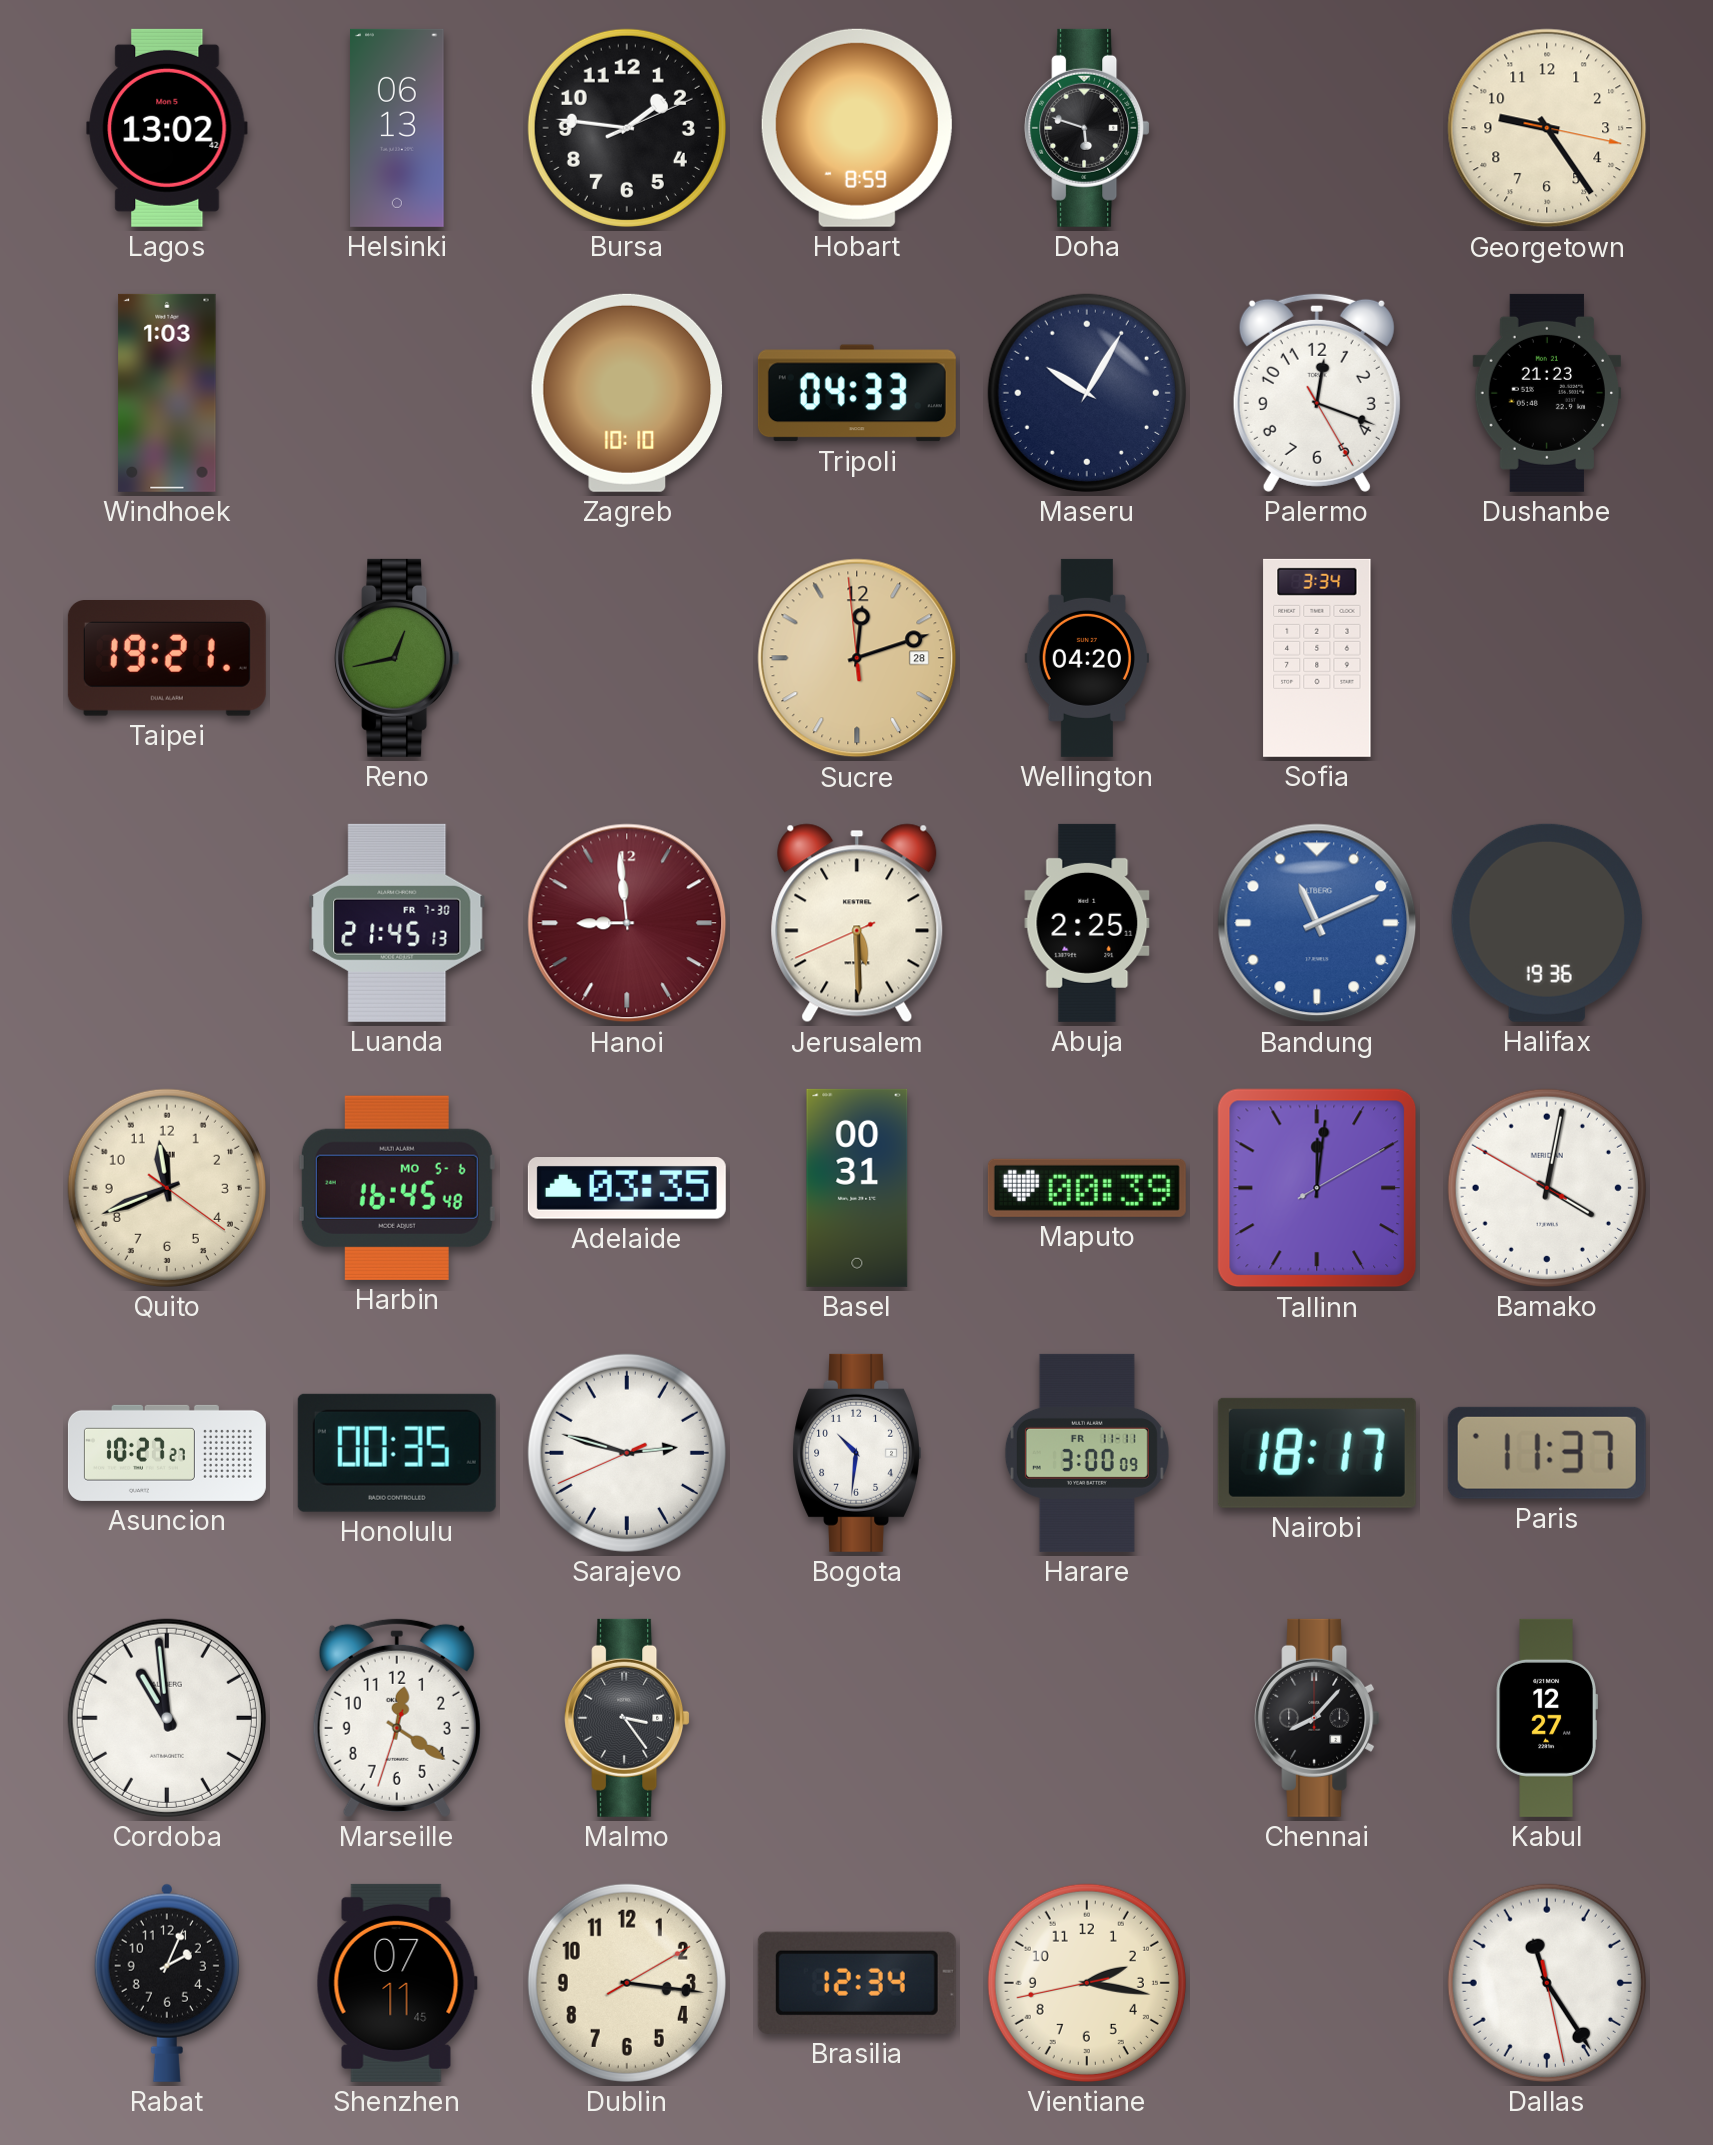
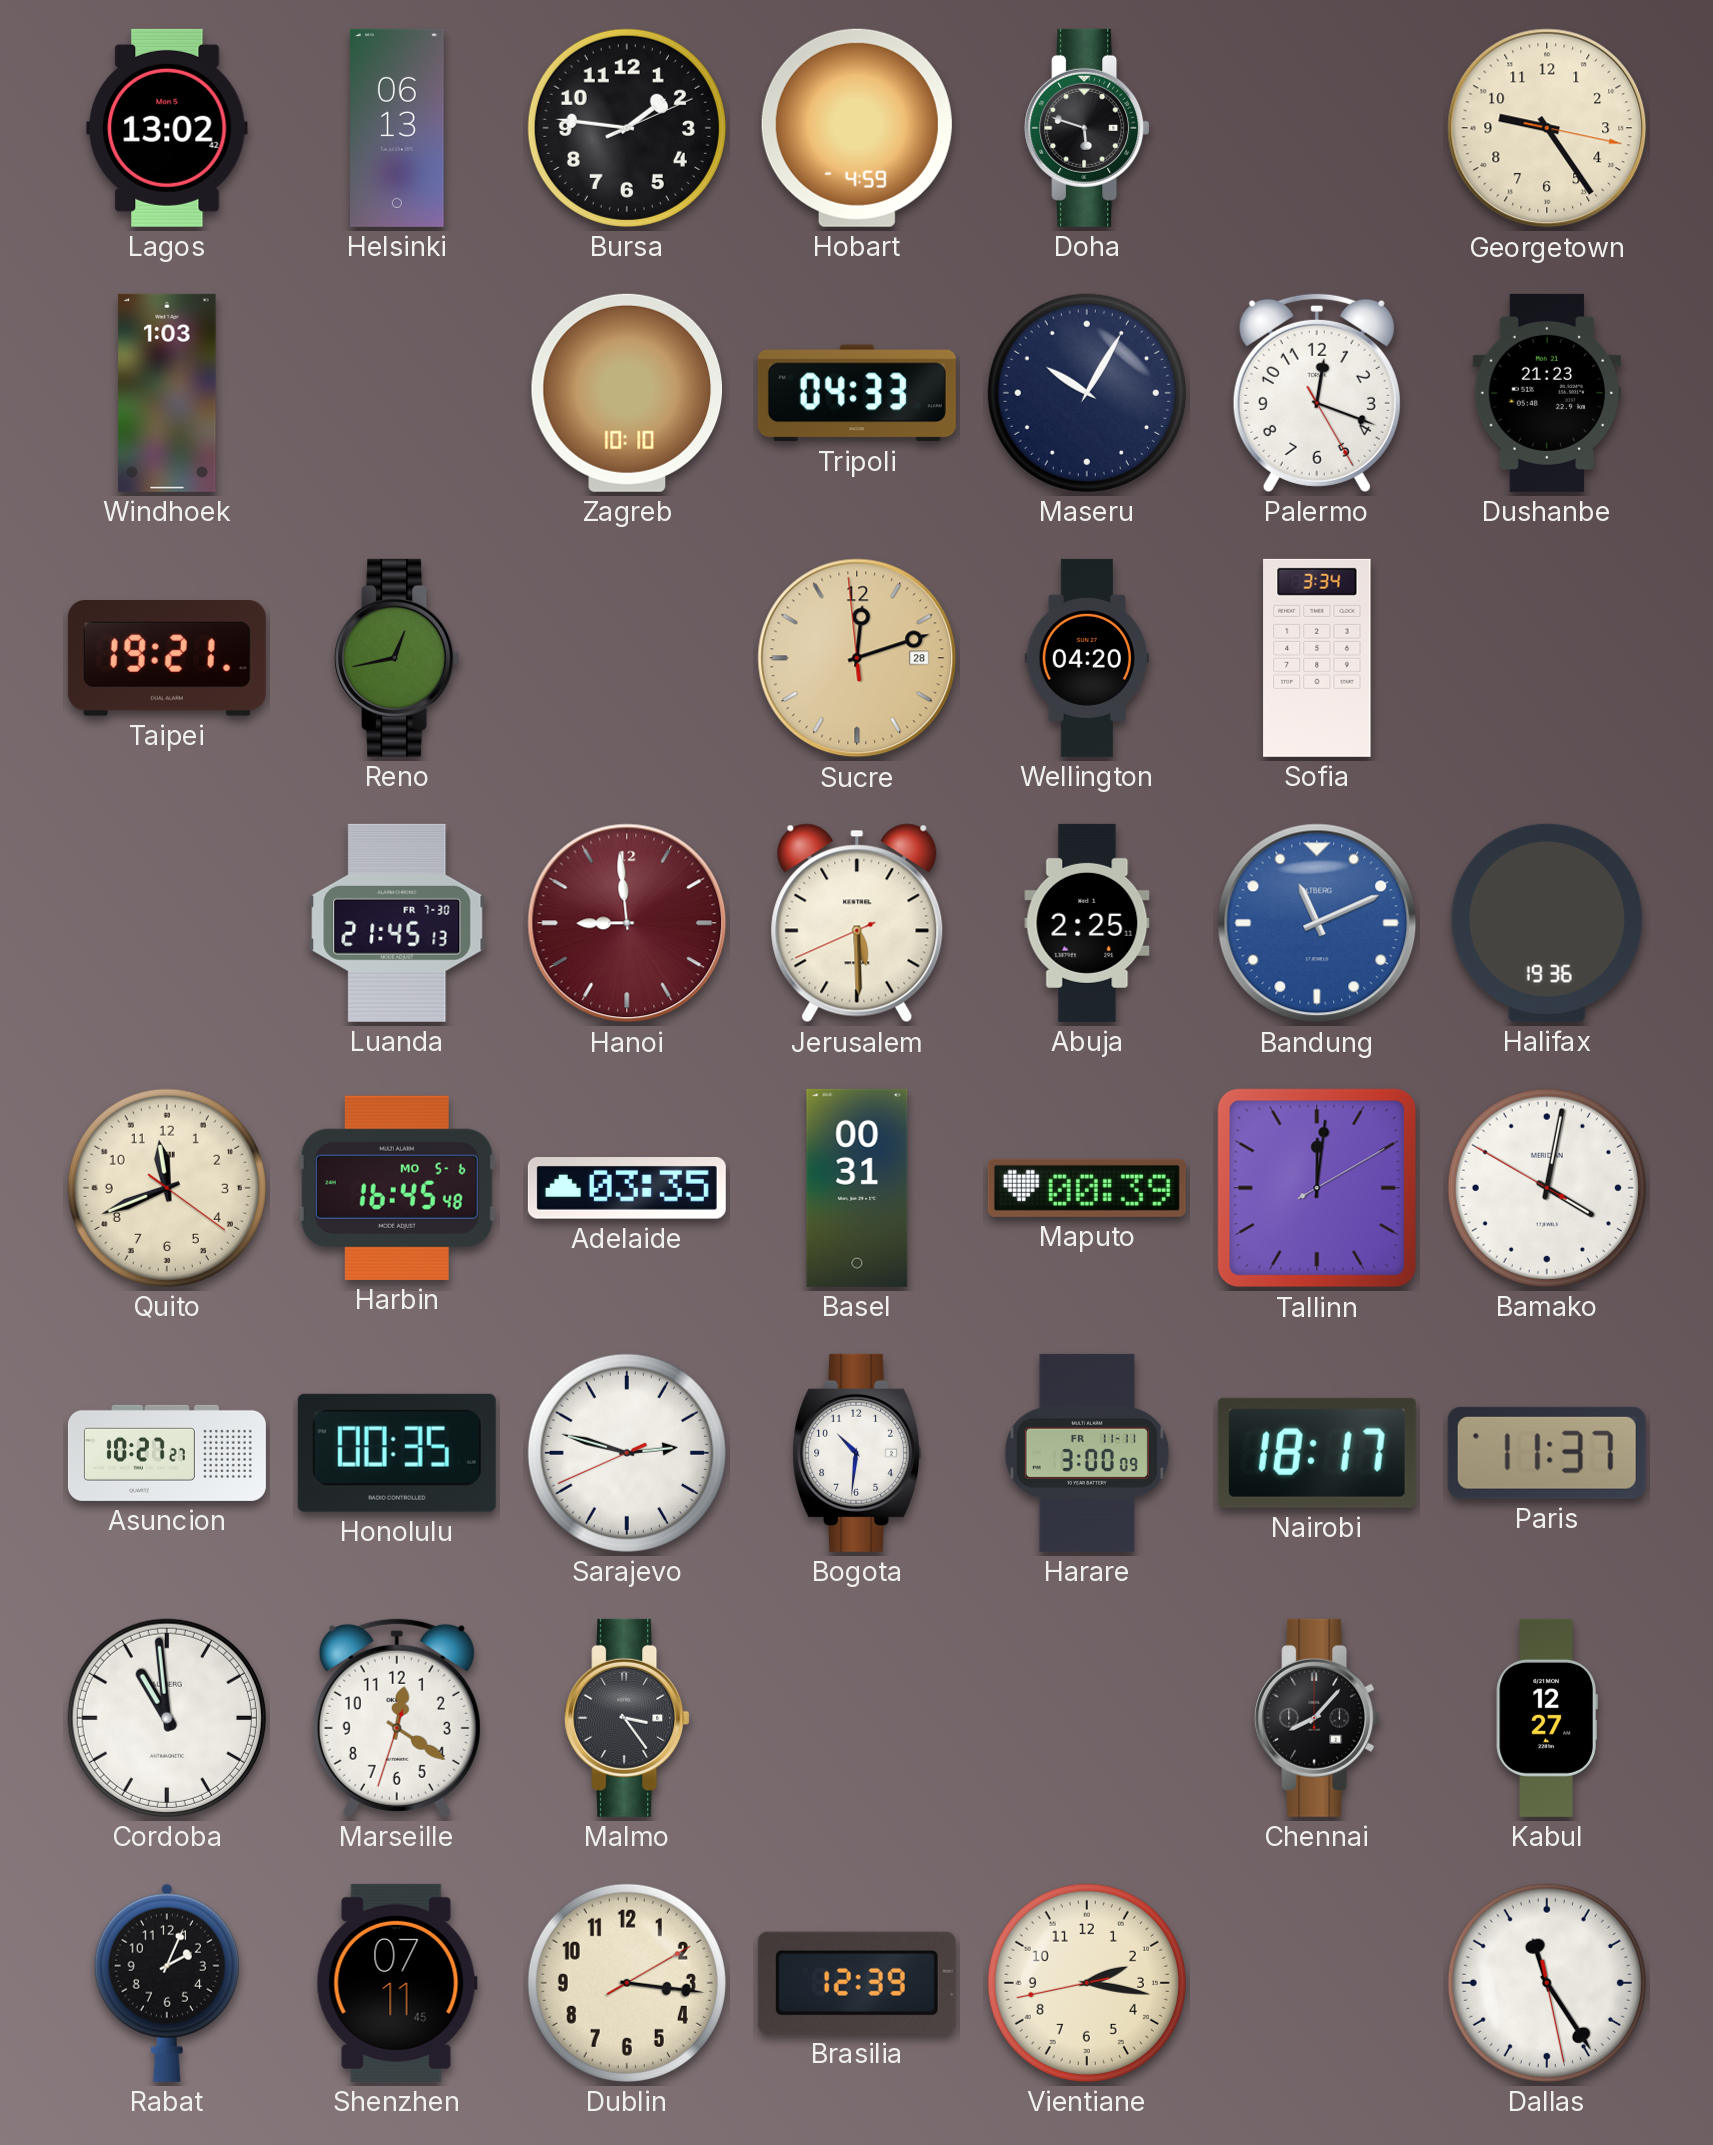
Hobart: 8:59 -> 4:59
Brasilia: 12:34 -> 12:39
